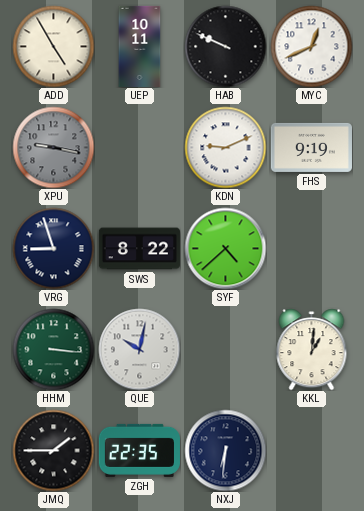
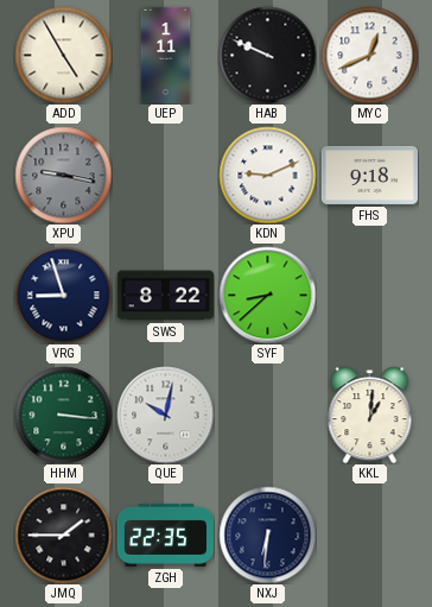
UEP: 10:11 -> 1:11
FHS: 9:19 -> 9:18
SYF: 4:38 -> 8:38
